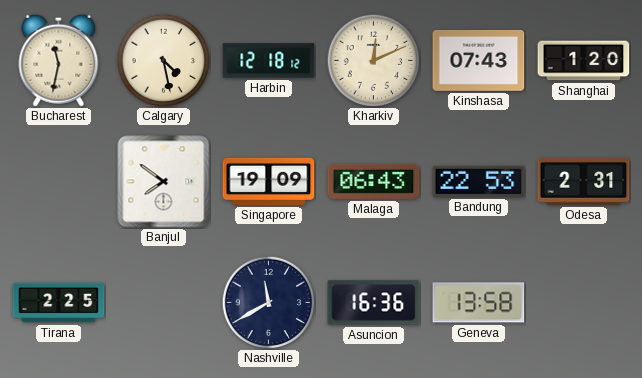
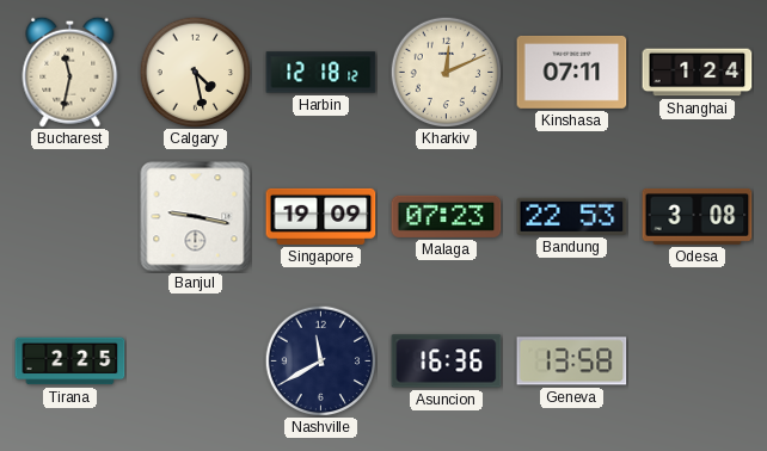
Kinshasa: 07:43 -> 07:11
Shanghai: 1:20 -> 1:24
Banjul: 7:51 -> 9:17
Malaga: 06:43 -> 07:23
Odesa: 2:31 -> 3:08
